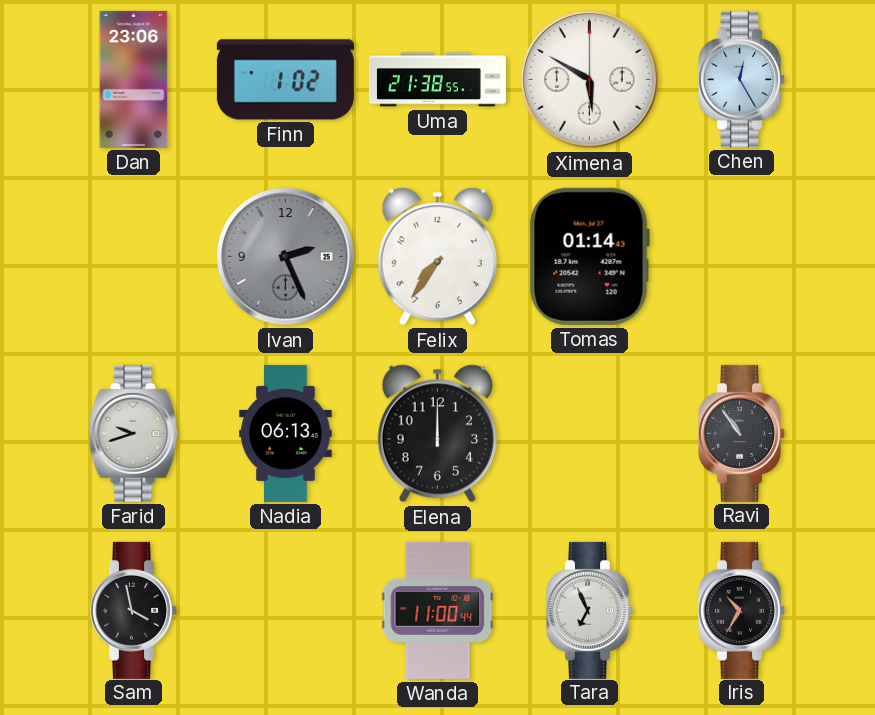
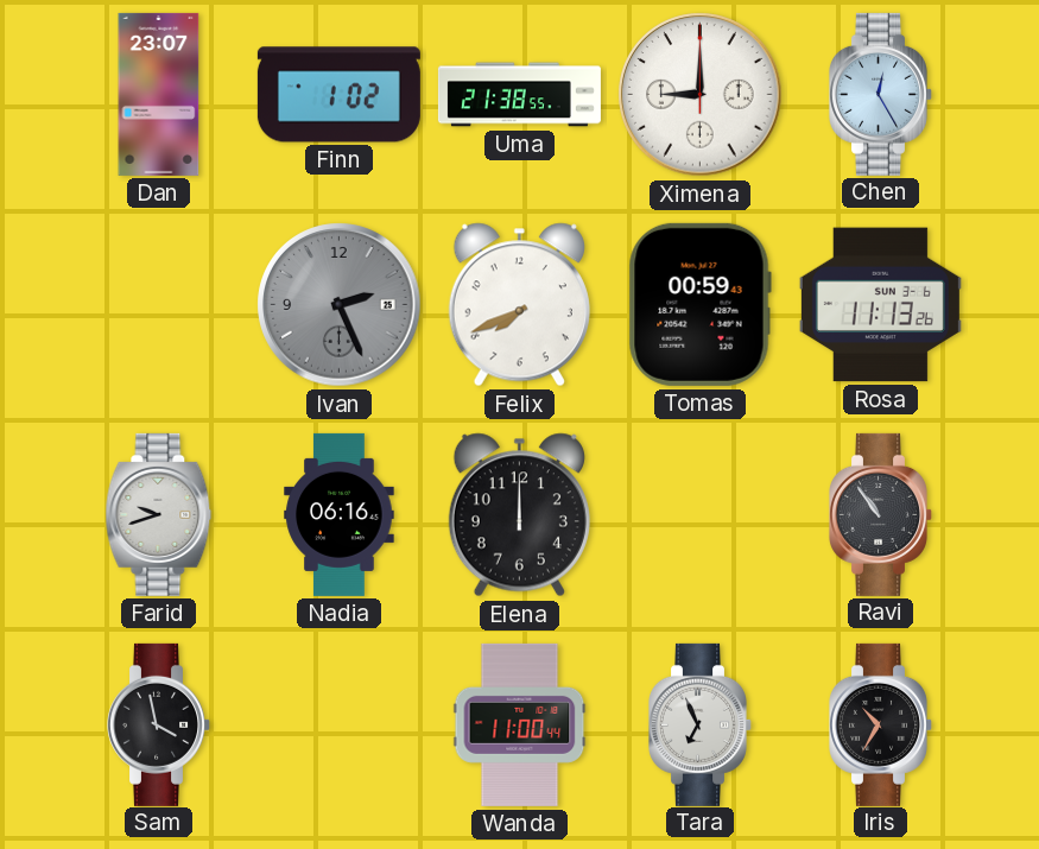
Dan: 23:06 -> 23:07
Ximena: 5:50 -> 9:00
Felix: 7:36 -> 7:41
Tomas: 01:14 -> 00:59
Rosa: none -> 11:13
Nadia: 06:13 -> 06:16
